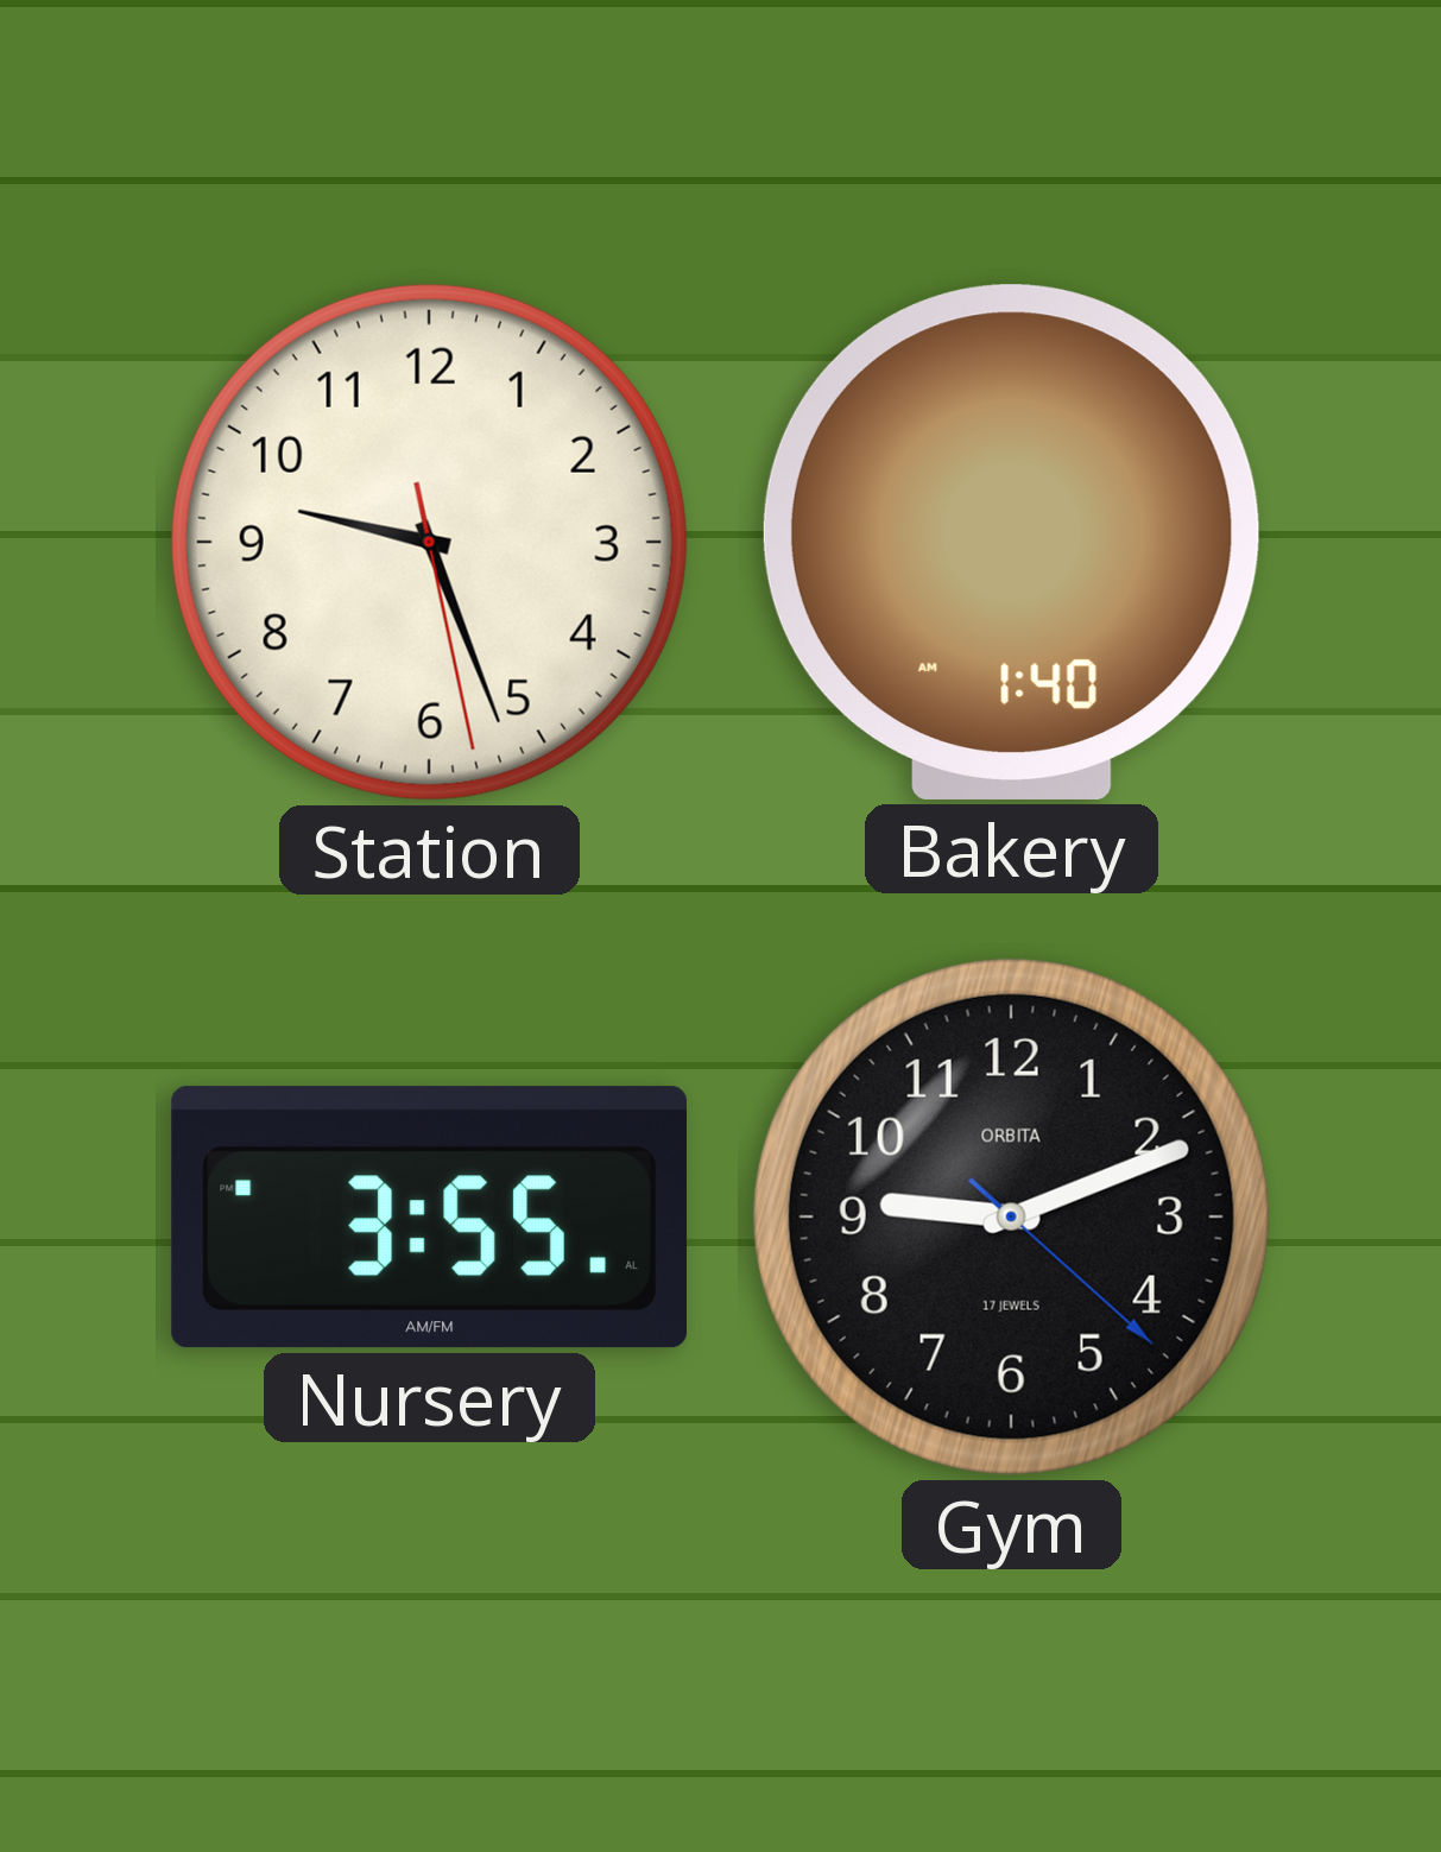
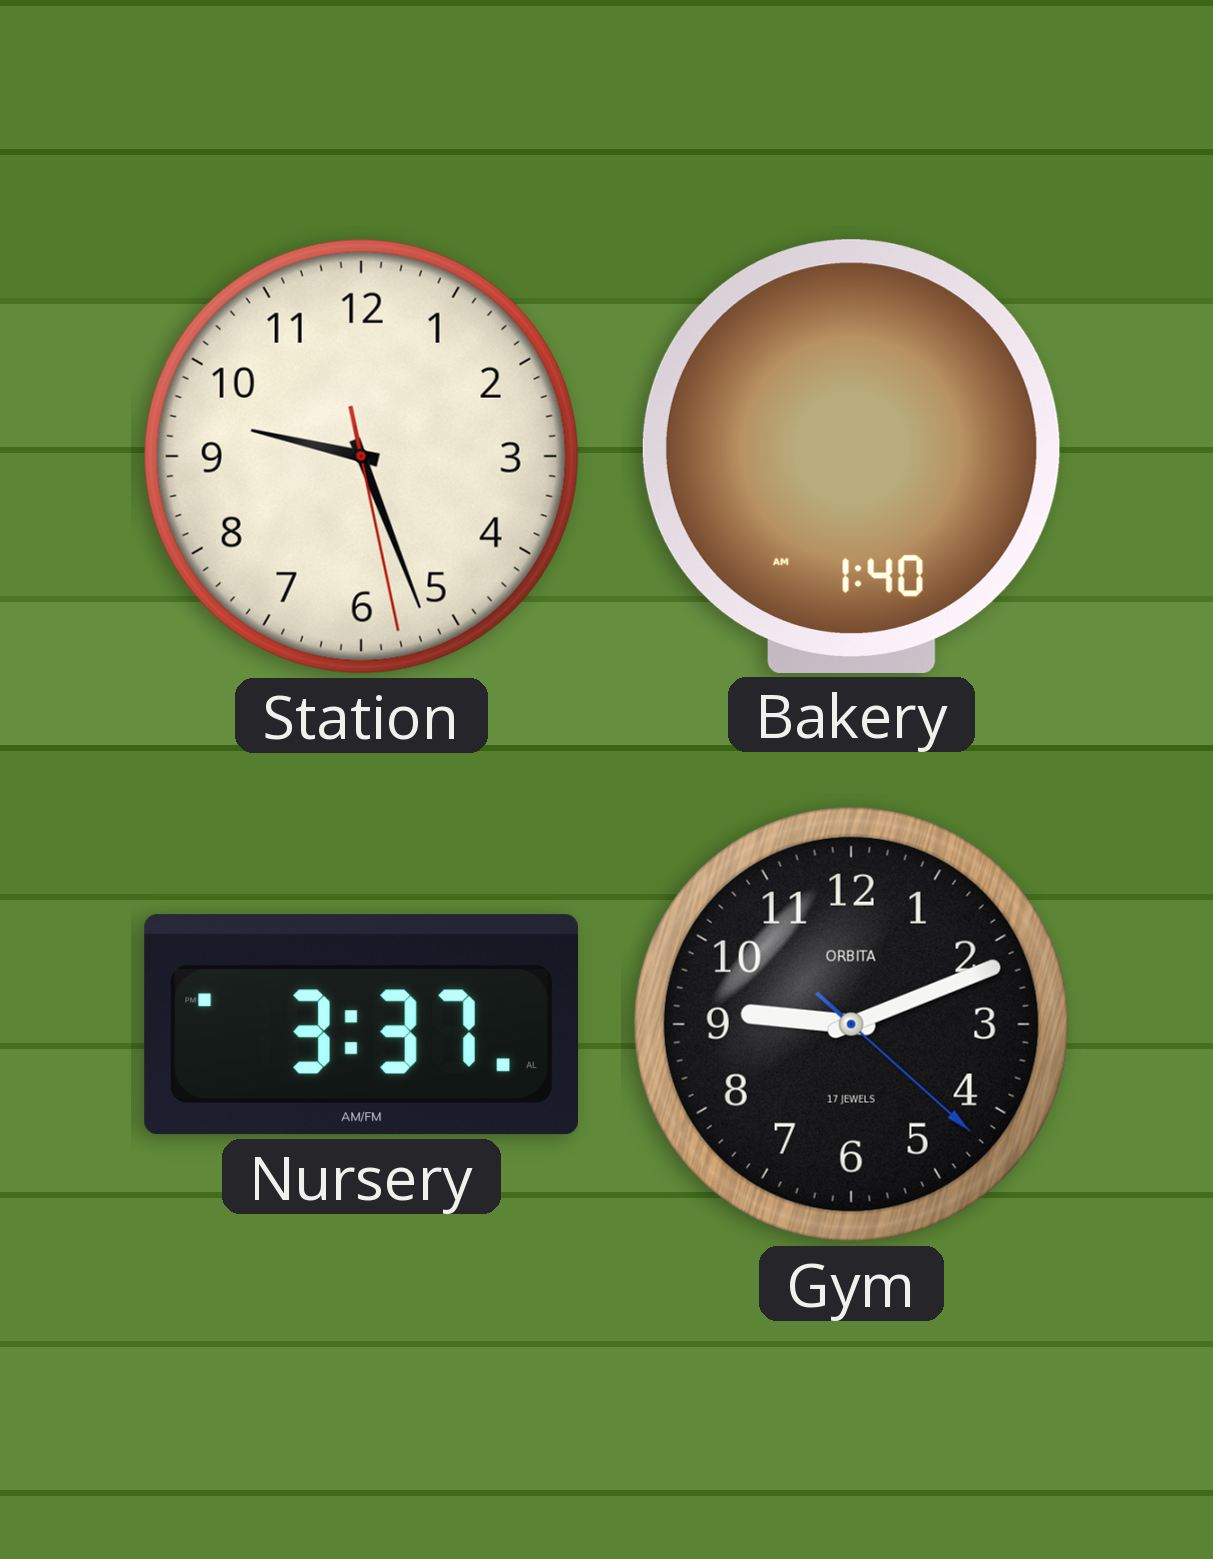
Nursery: 3:55 -> 3:37
